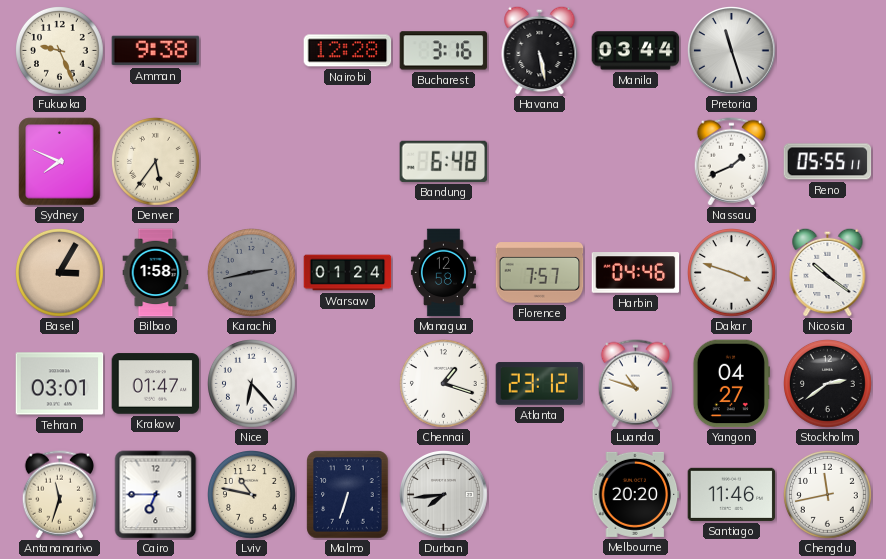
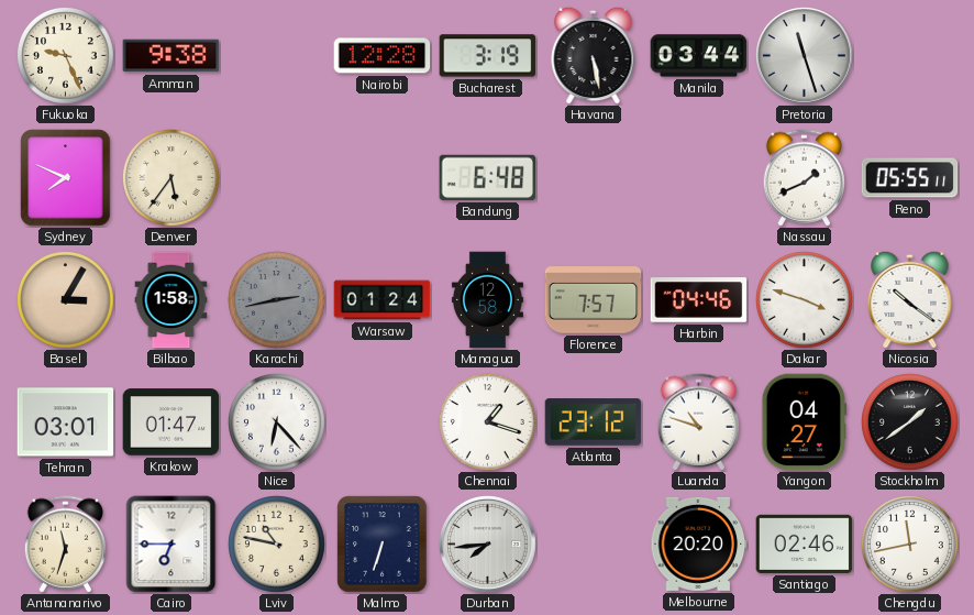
Bucharest: 3:16 -> 3:19
Stockholm: 2:39 -> 1:39
Santiago: 11:46 -> 02:46
